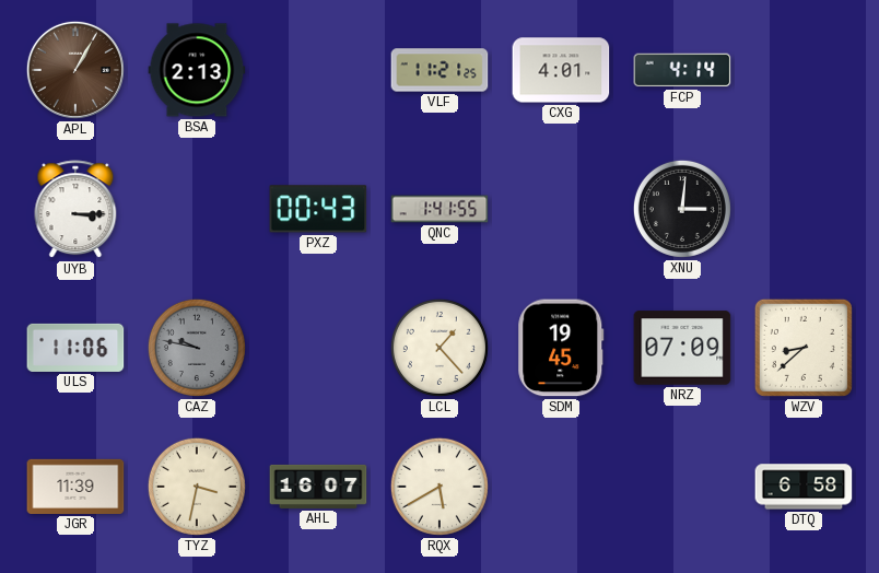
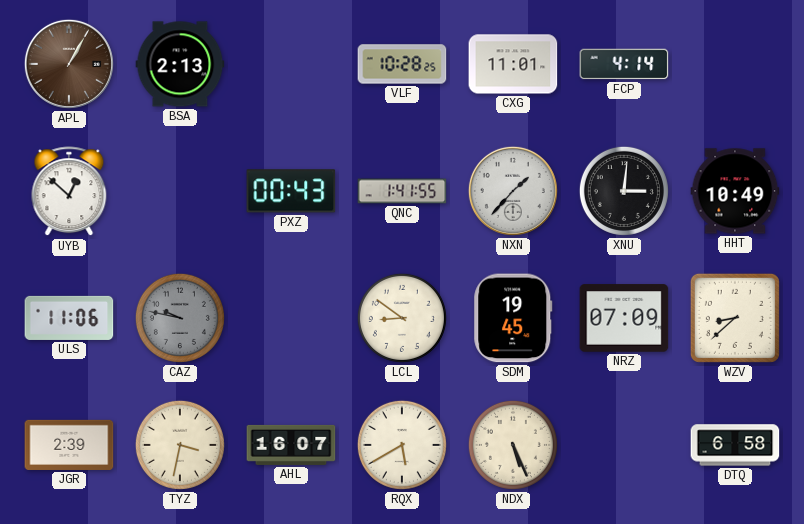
VLF: 11:21 -> 10:28
CXG: 4:01 -> 11:01
UYB: 3:15 -> 12:52
NXN: none -> 1:37
HHT: none -> 10:49
LCL: 1:23 -> 8:51
JGR: 11:39 -> 2:39
NDX: none -> 5:26
